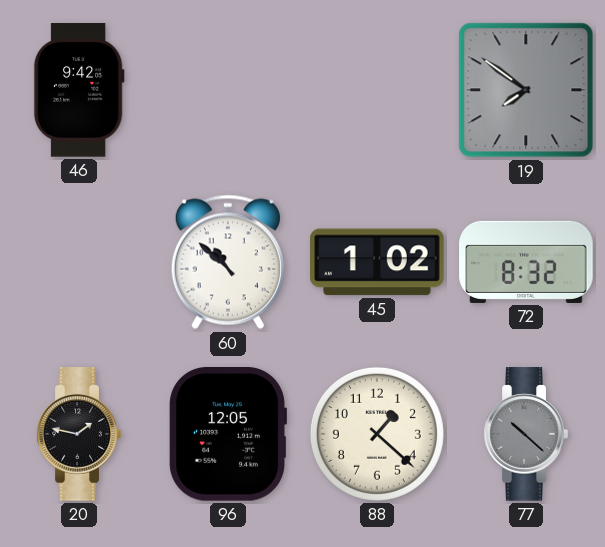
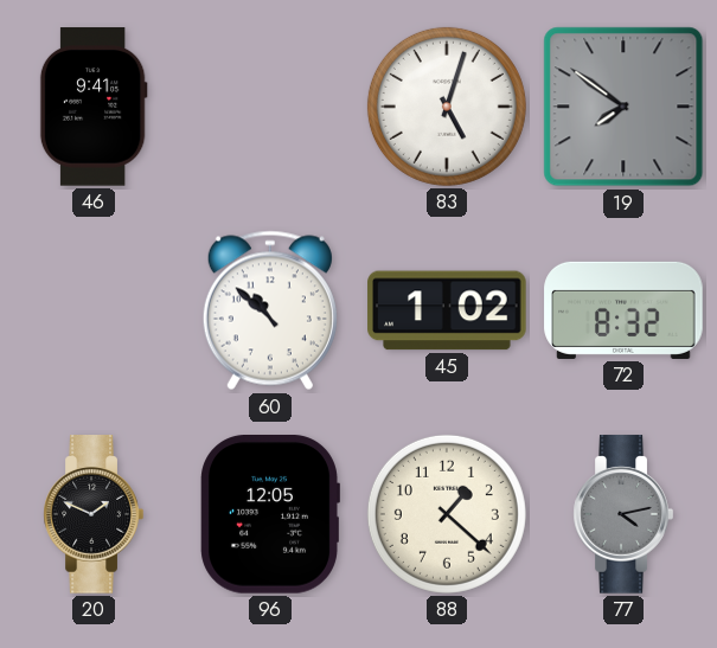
46: 9:42 -> 9:41
83: none -> 5:03
20: 1:47 -> 1:49
77: 10:22 -> 4:13
